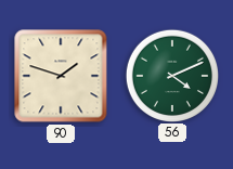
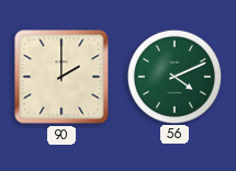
90: 1:48 -> 2:00
